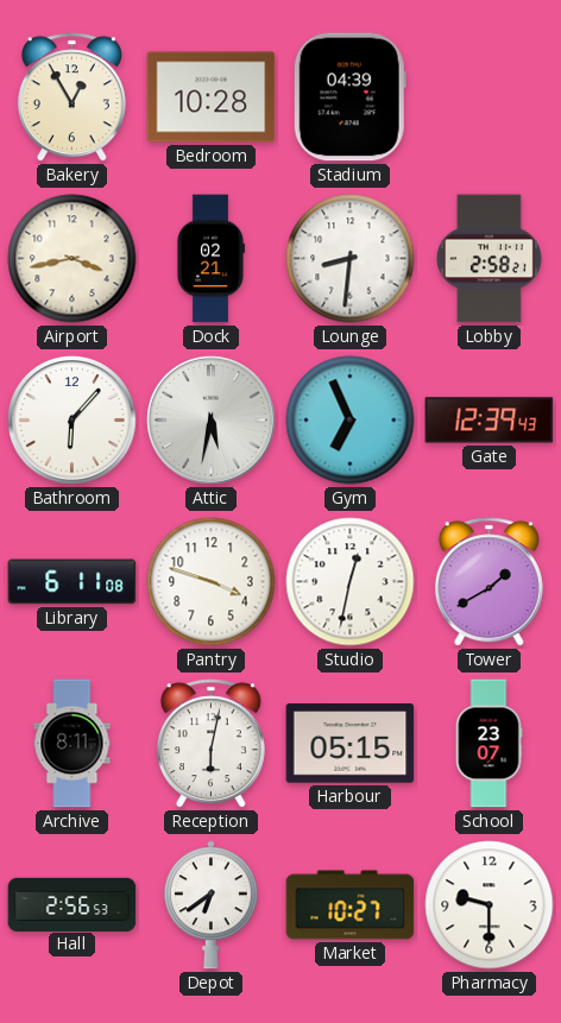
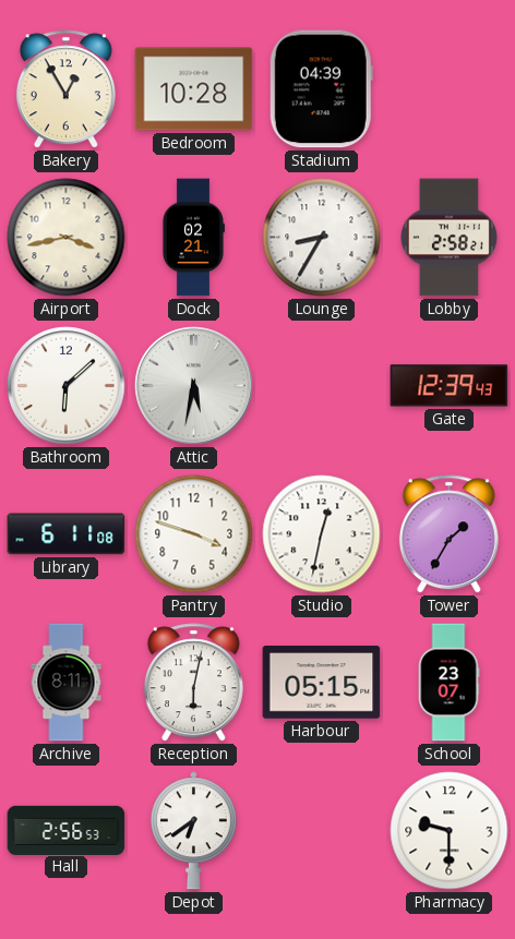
Lounge: 8:31 -> 8:35
Bathroom: 6:07 -> 6:08
Gym: 6:56 -> none
Tower: 1:40 -> 1:35
Market: 10:27 -> none
